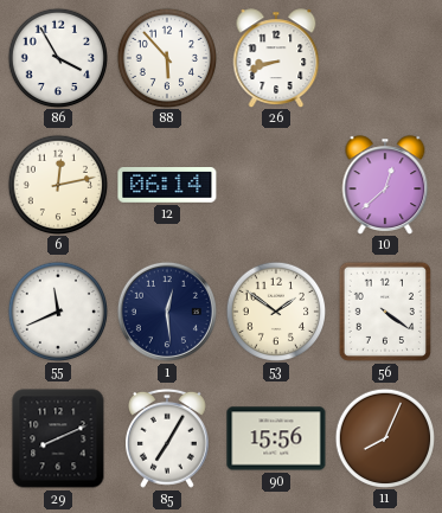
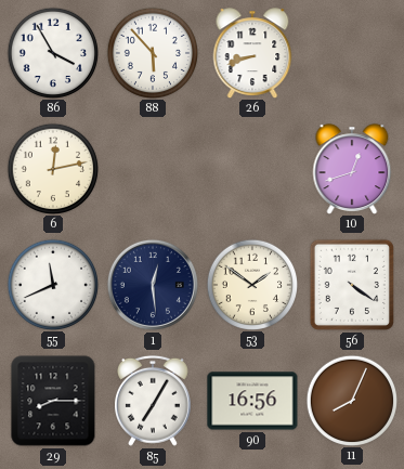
12: 06:14 -> none
10: 12:38 -> 12:42
29: 8:11 -> 8:15
90: 15:56 -> 16:56
